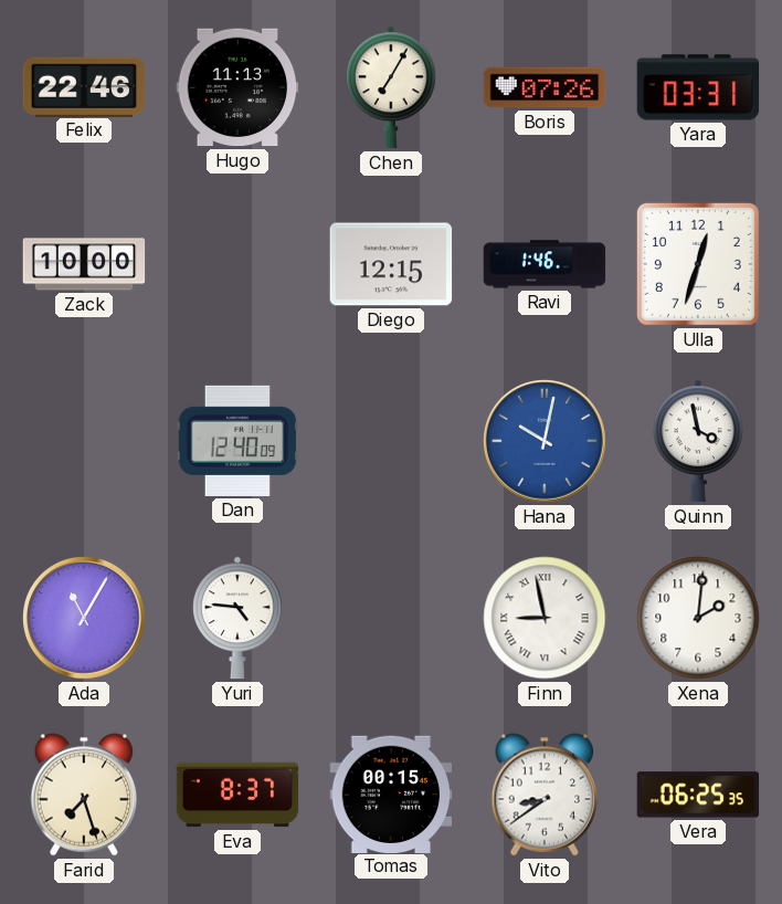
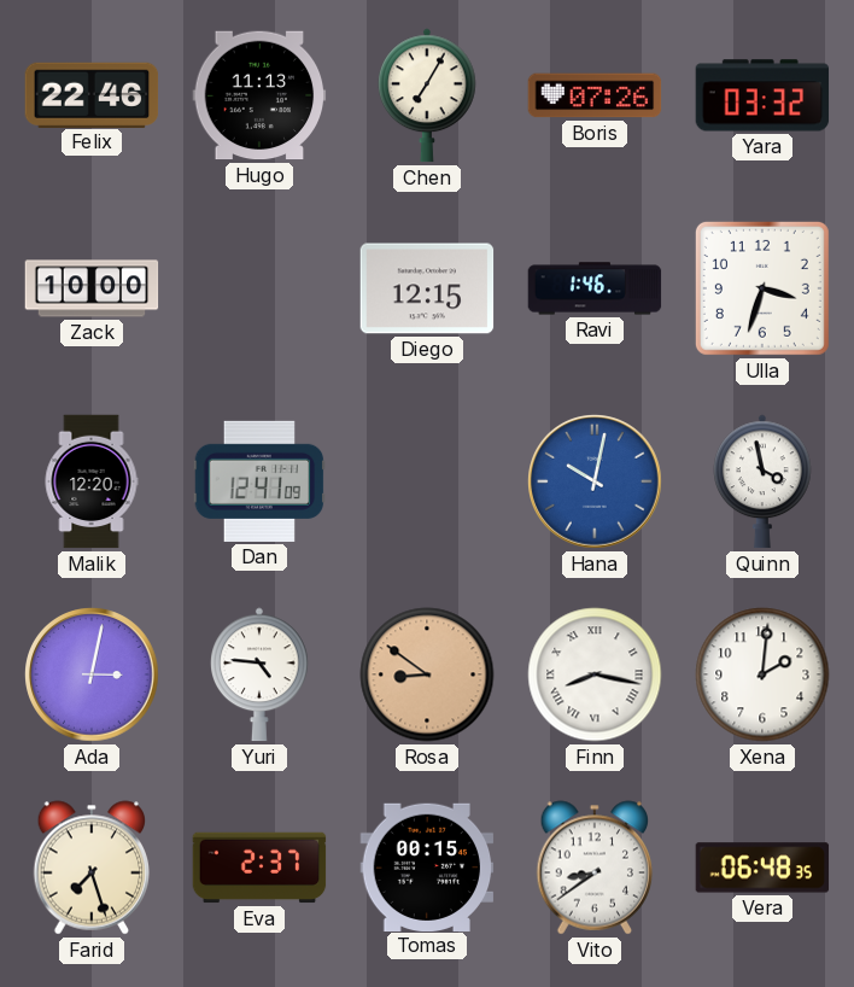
Yara: 03:31 -> 03:32
Ulla: 12:33 -> 3:33
Malik: none -> 12:20
Dan: 12:40 -> 12:41
Ada: 11:05 -> 3:02
Rosa: none -> 8:51
Finn: 8:58 -> 8:17
Eva: 8:37 -> 2:37
Vera: 06:25 -> 06:48
